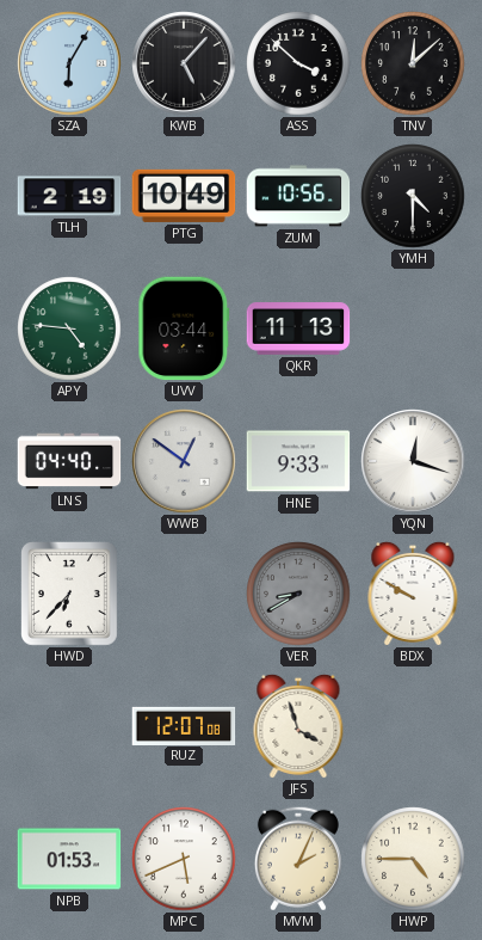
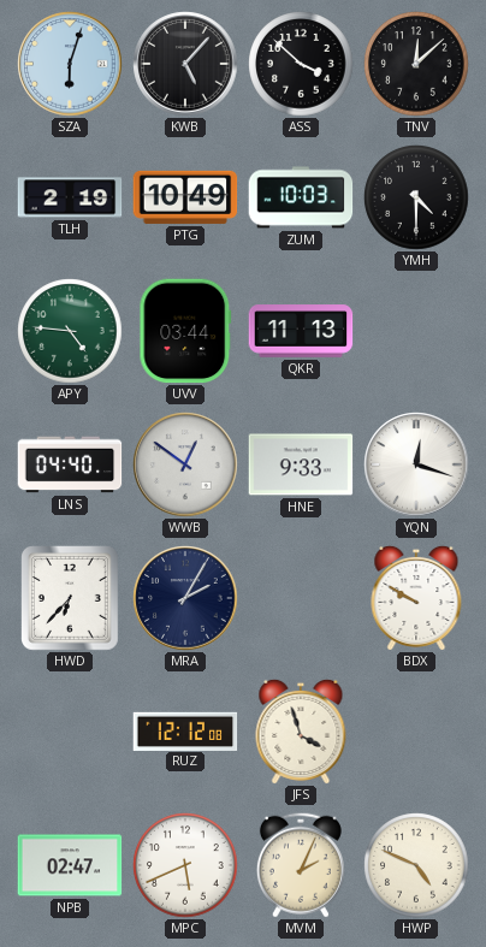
SZA: 6:05 -> 6:03
ZUM: 10:56 -> 10:03
MRA: none -> 2:05
VER: 8:40 -> none
RUZ: 12:07 -> 12:12
NPB: 01:53 -> 02:47
HWP: 4:45 -> 4:49
